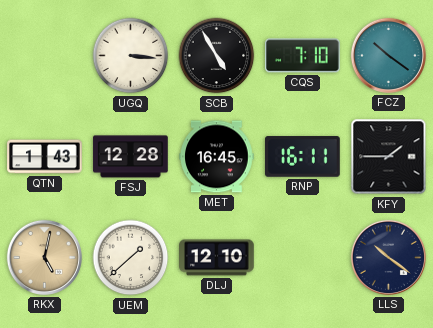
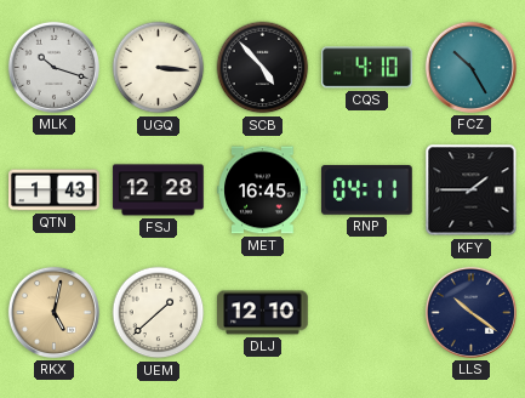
MLK: none -> 10:18
SCB: 4:55 -> 4:53
CQS: 7:10 -> 4:10
FCZ: 10:21 -> 10:25
RNP: 16:11 -> 04:11
